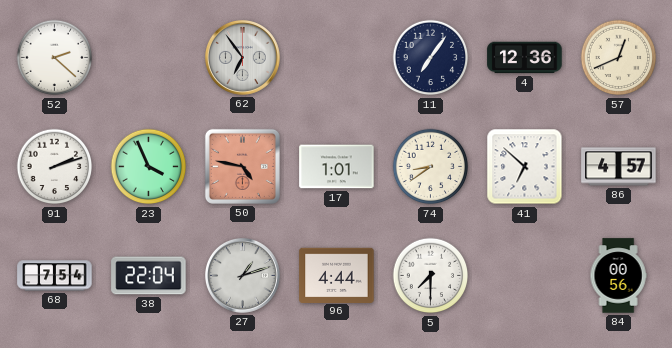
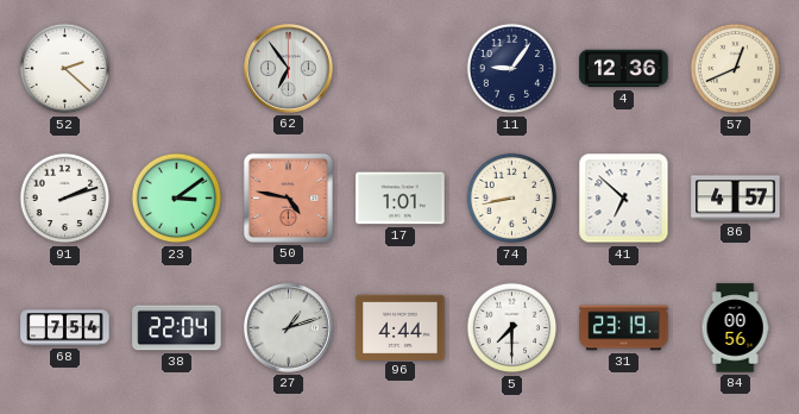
11: 7:06 -> 9:06
23: 3:56 -> 3:09
74: 8:39 -> 8:43
31: none -> 23:19
